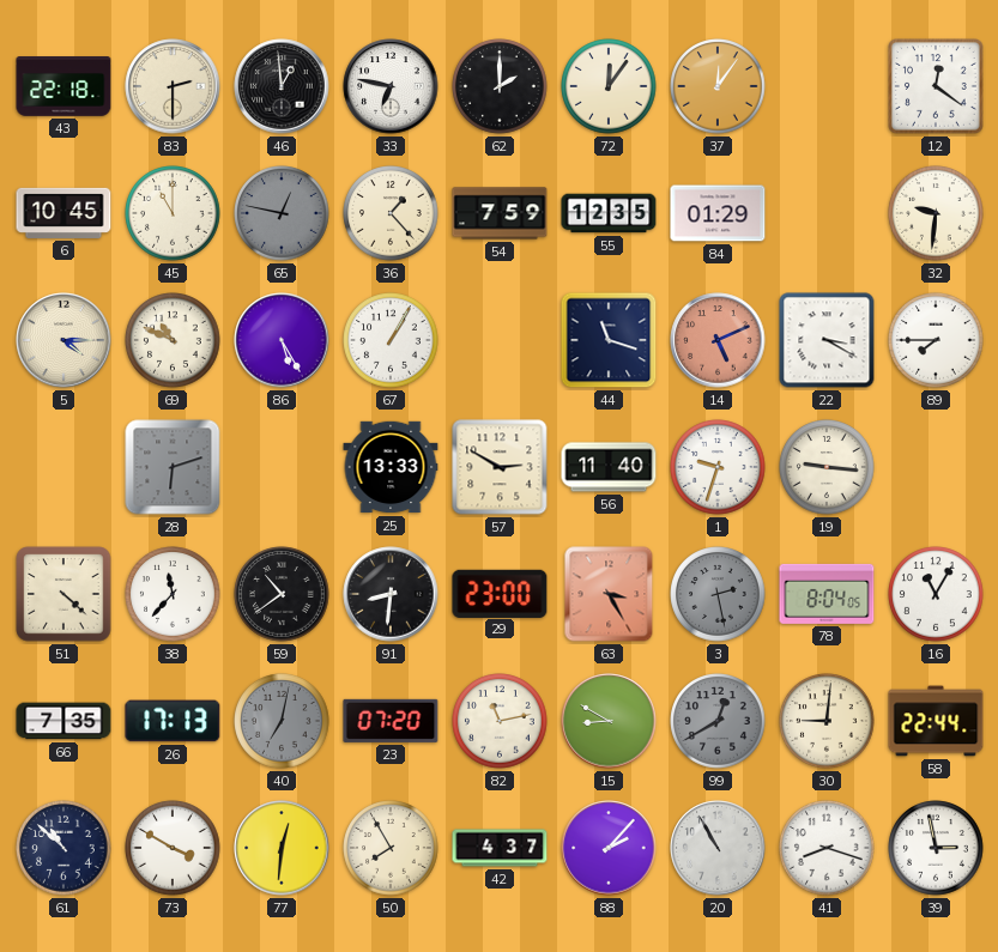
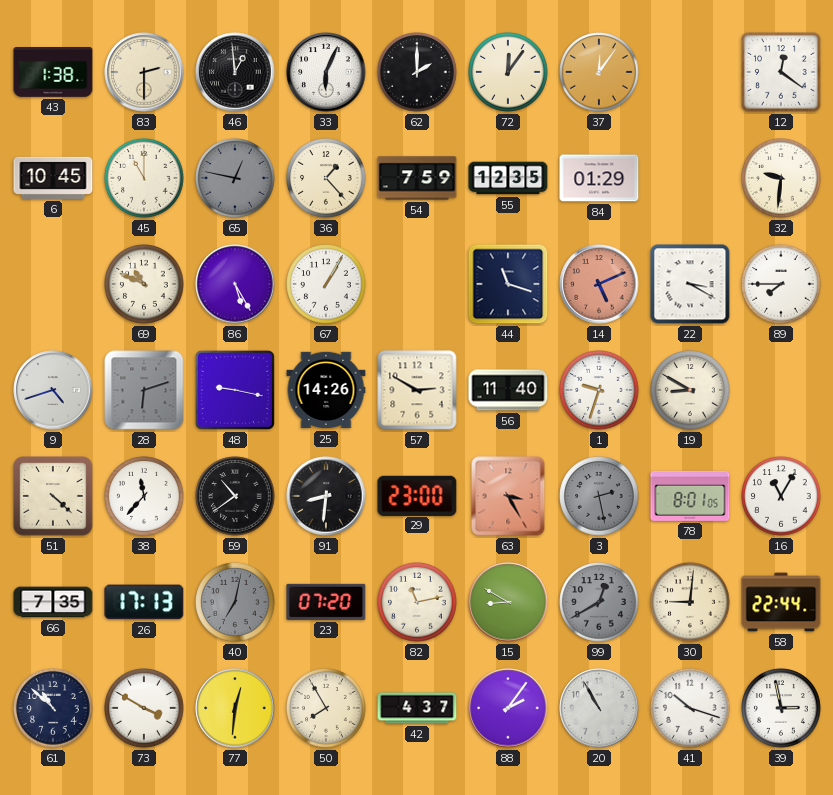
43: 22:18 -> 1:38
33: 6:47 -> 6:04
5: 4:15 -> none
9: none -> 4:42
48: none -> 9:17
25: 13:33 -> 14:26
19: 9:16 -> 8:50
78: 8:04 -> 8:01
88: 2:07 -> 2:06
41: 8:18 -> 10:18
